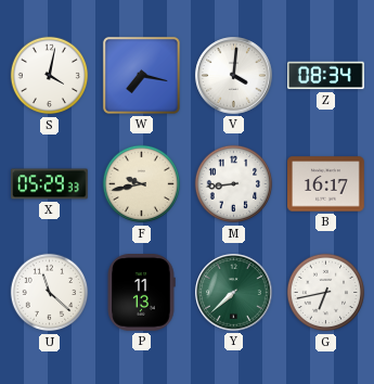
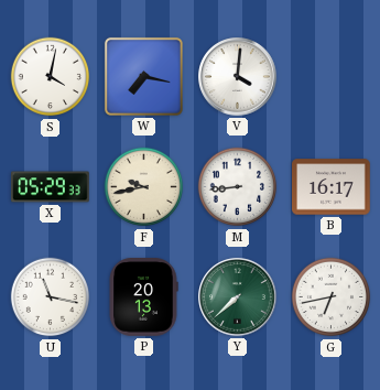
Z: 08:34 -> none
U: 11:22 -> 11:17
P: 11:13 -> 20:13
